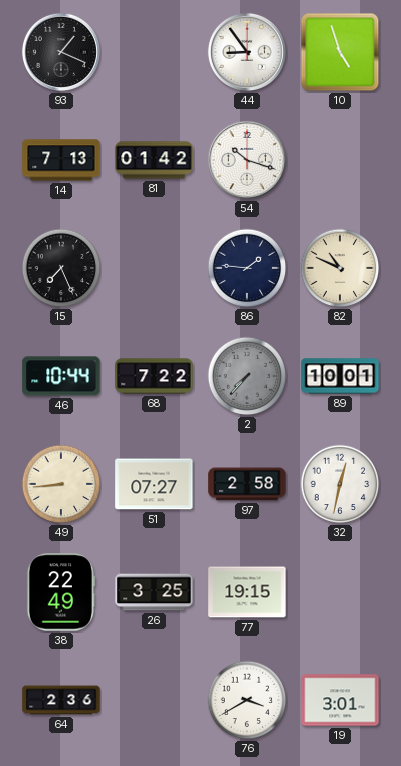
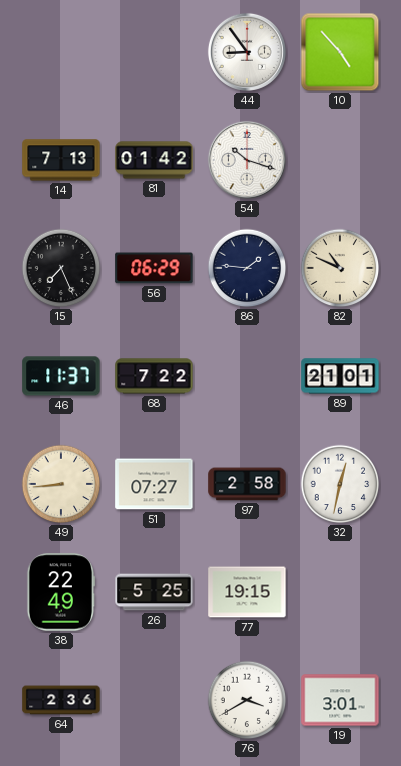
93: 1:19 -> none
10: 4:57 -> 4:53
56: none -> 06:29
46: 10:44 -> 11:37
2: 7:37 -> none
89: 10:01 -> 21:01
26: 3:25 -> 5:25
